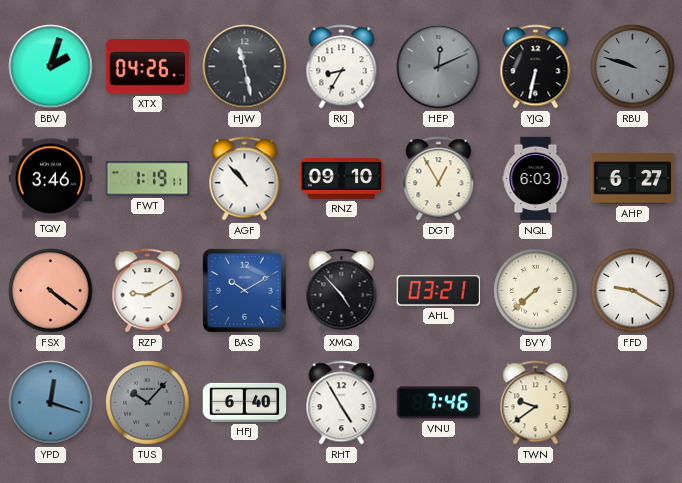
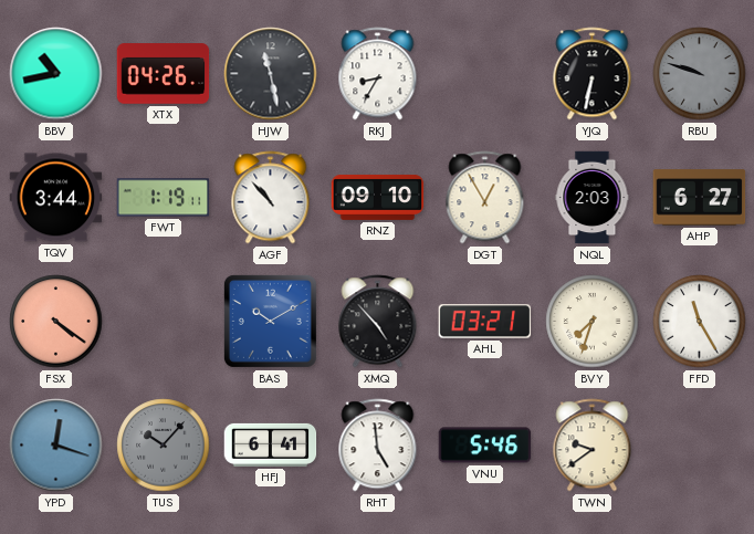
BBV: 2:03 -> 10:43
HEP: 12:11 -> none
TQV: 3:46 -> 3:44
NQL: 6:03 -> 2:03
RZP: 9:10 -> none
BVY: 7:38 -> 7:33
FFD: 9:20 -> 11:25
HFJ: 6:40 -> 6:41
RHT: 4:55 -> 4:59
VNU: 7:46 -> 5:46
